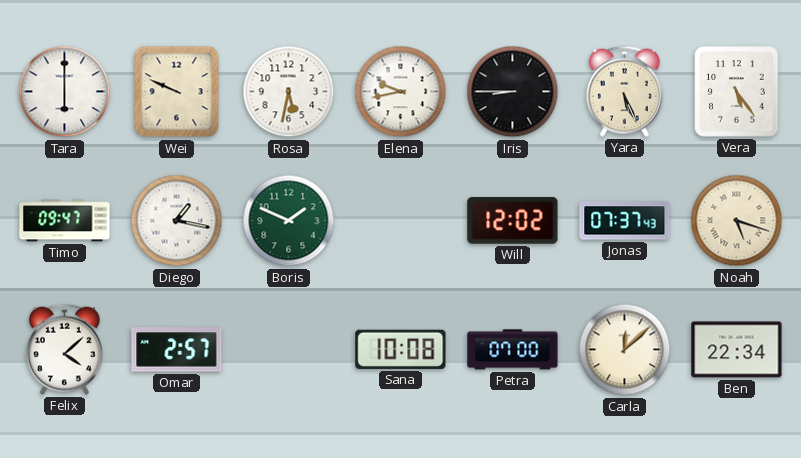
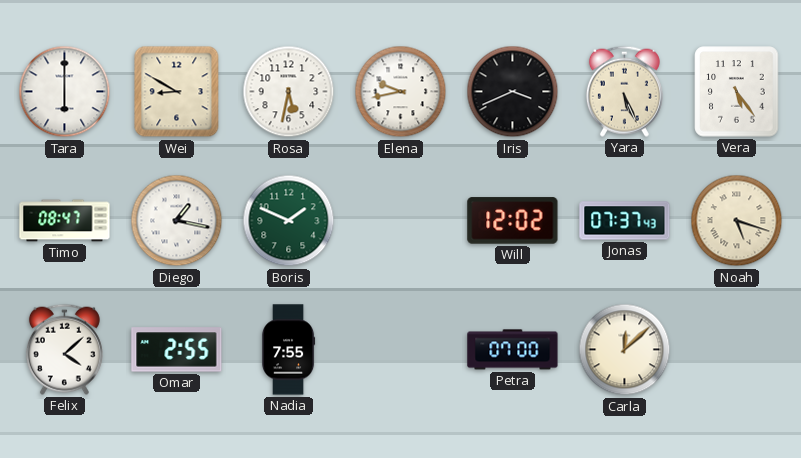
Wei: 9:49 -> 8:50
Iris: 8:45 -> 3:41
Timo: 09:47 -> 08:47
Omar: 2:57 -> 2:55
Nadia: none -> 7:55
Sana: 10:08 -> none
Ben: 22:34 -> none
